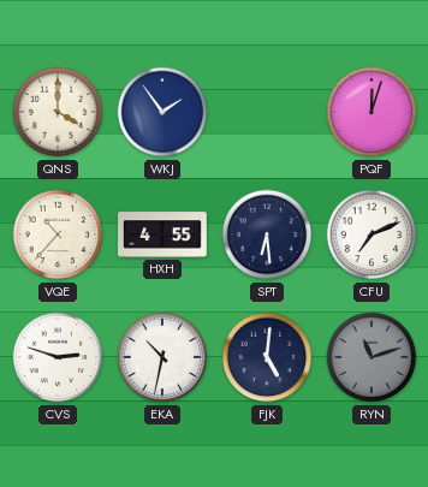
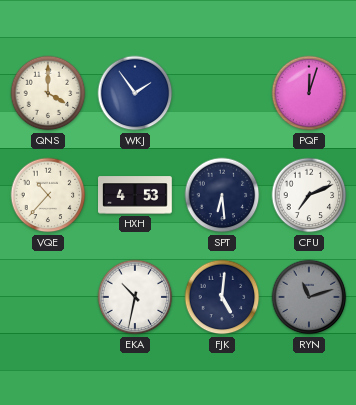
HXH: 4:55 -> 4:53
CVS: 2:48 -> none
